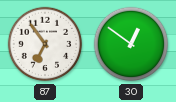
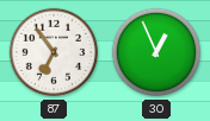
30: 12:51 -> 12:56
